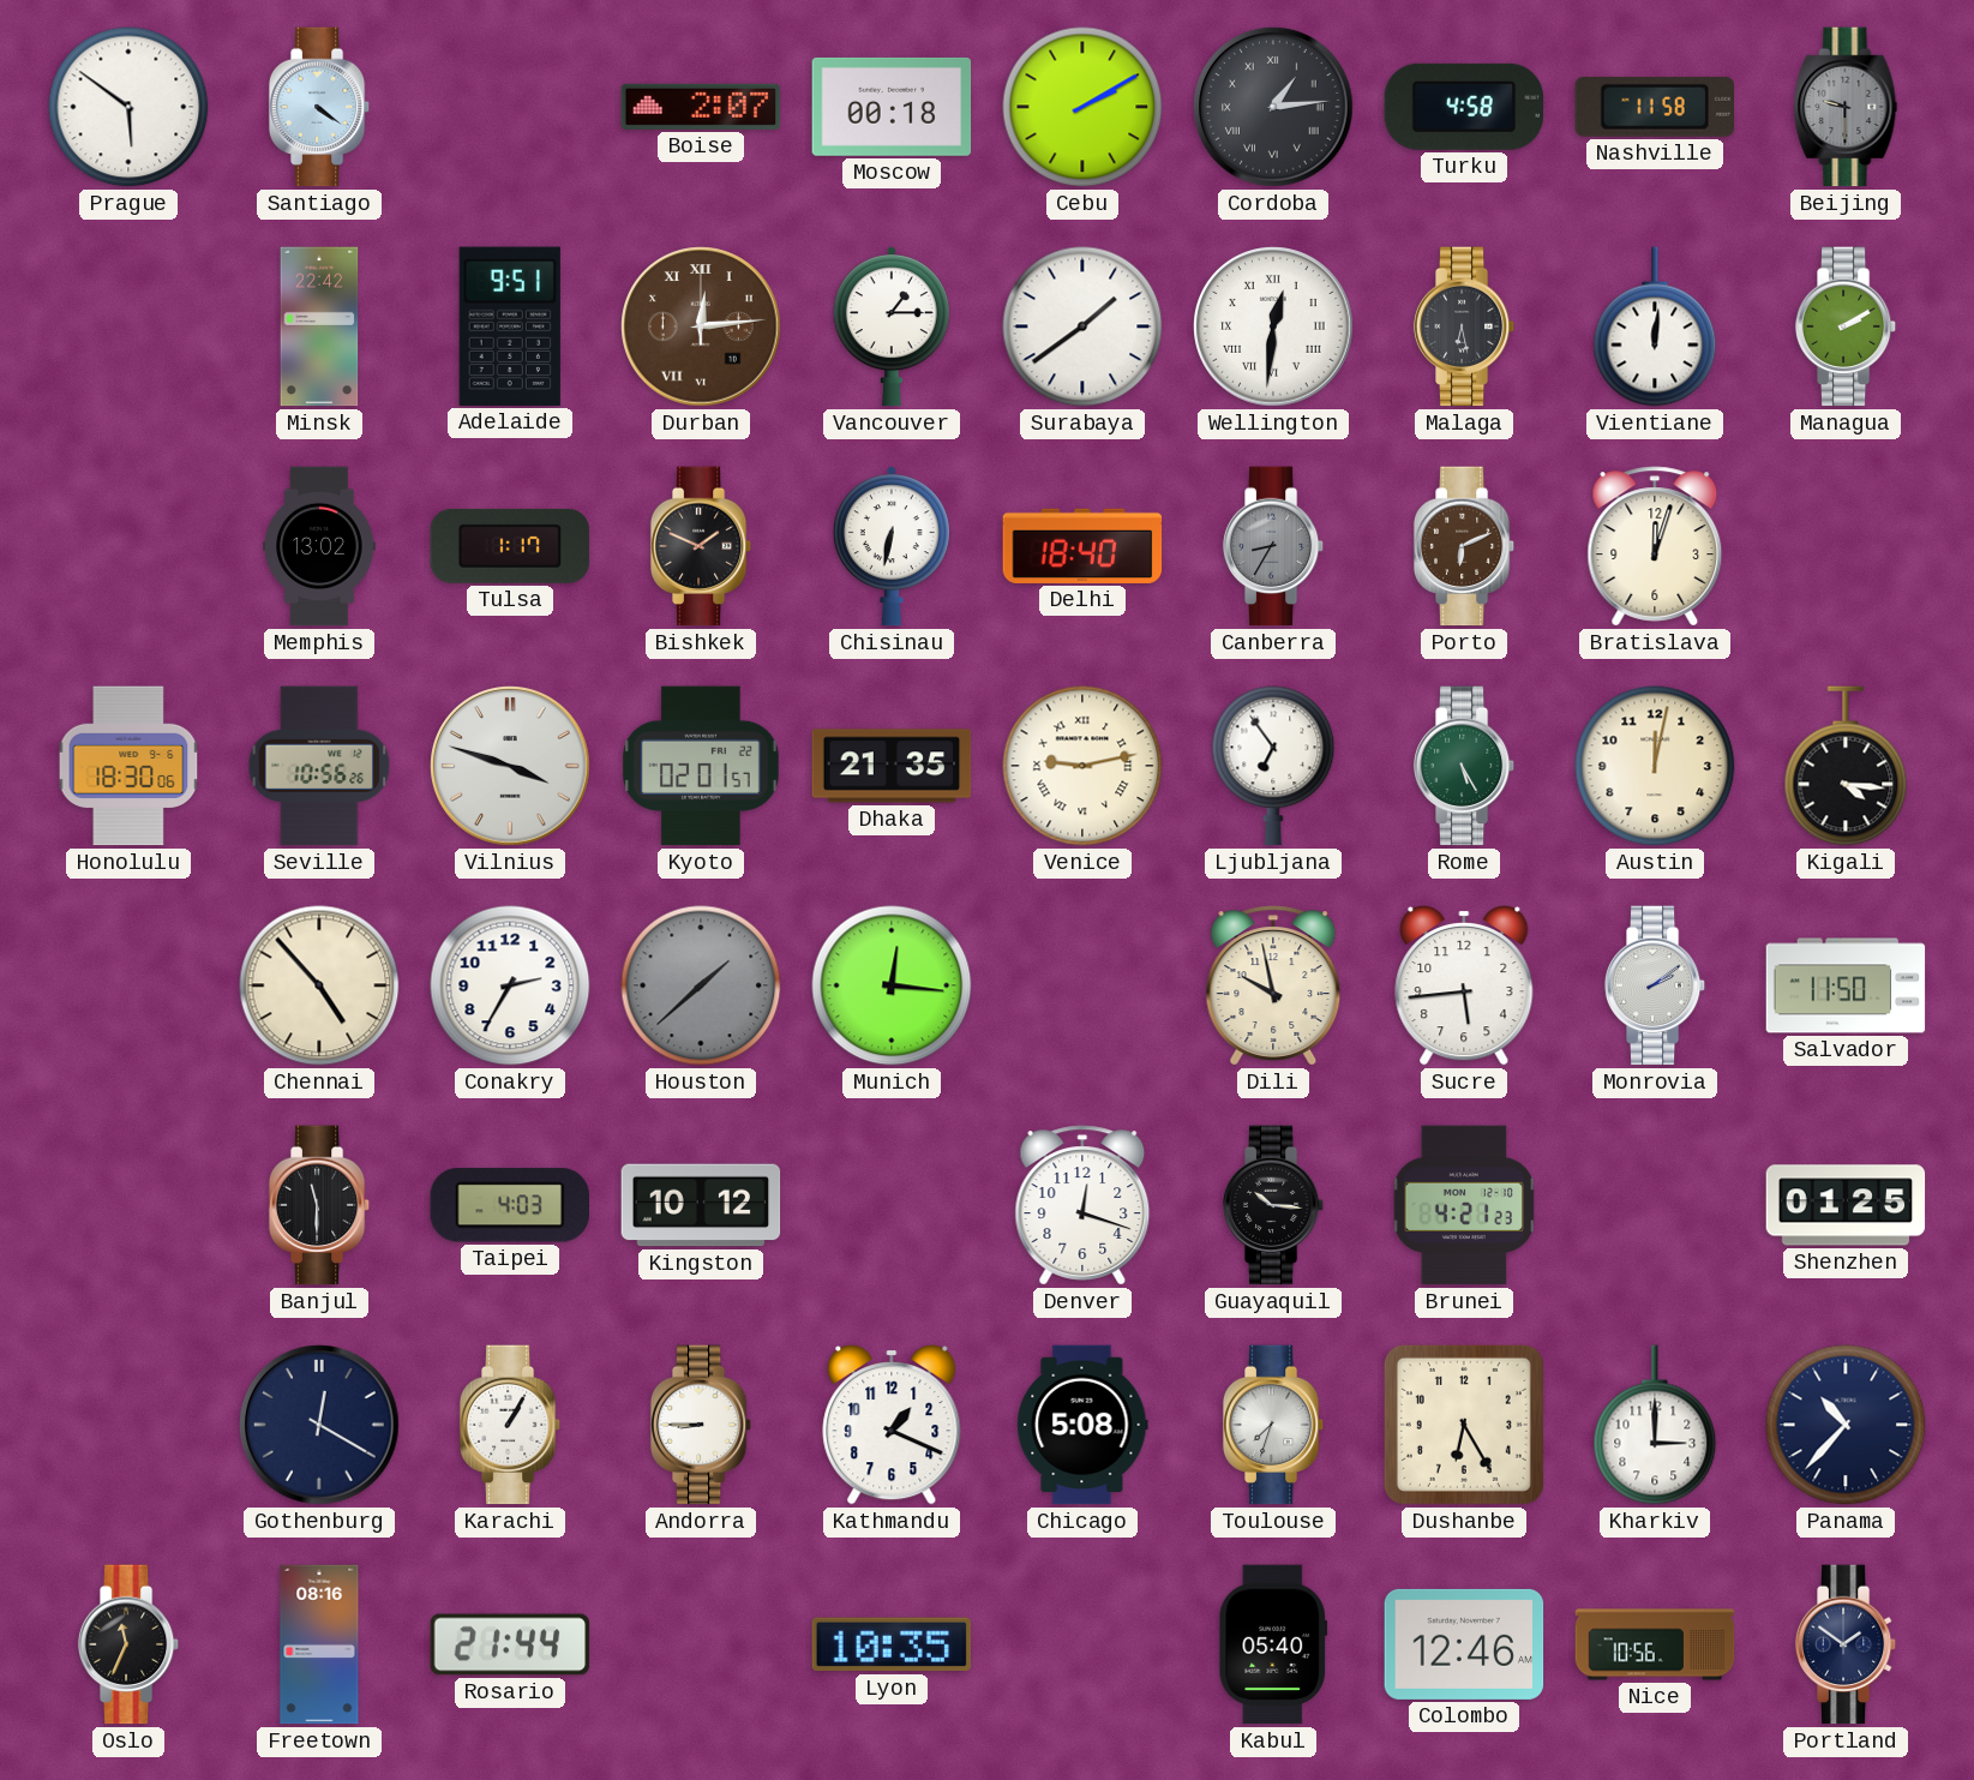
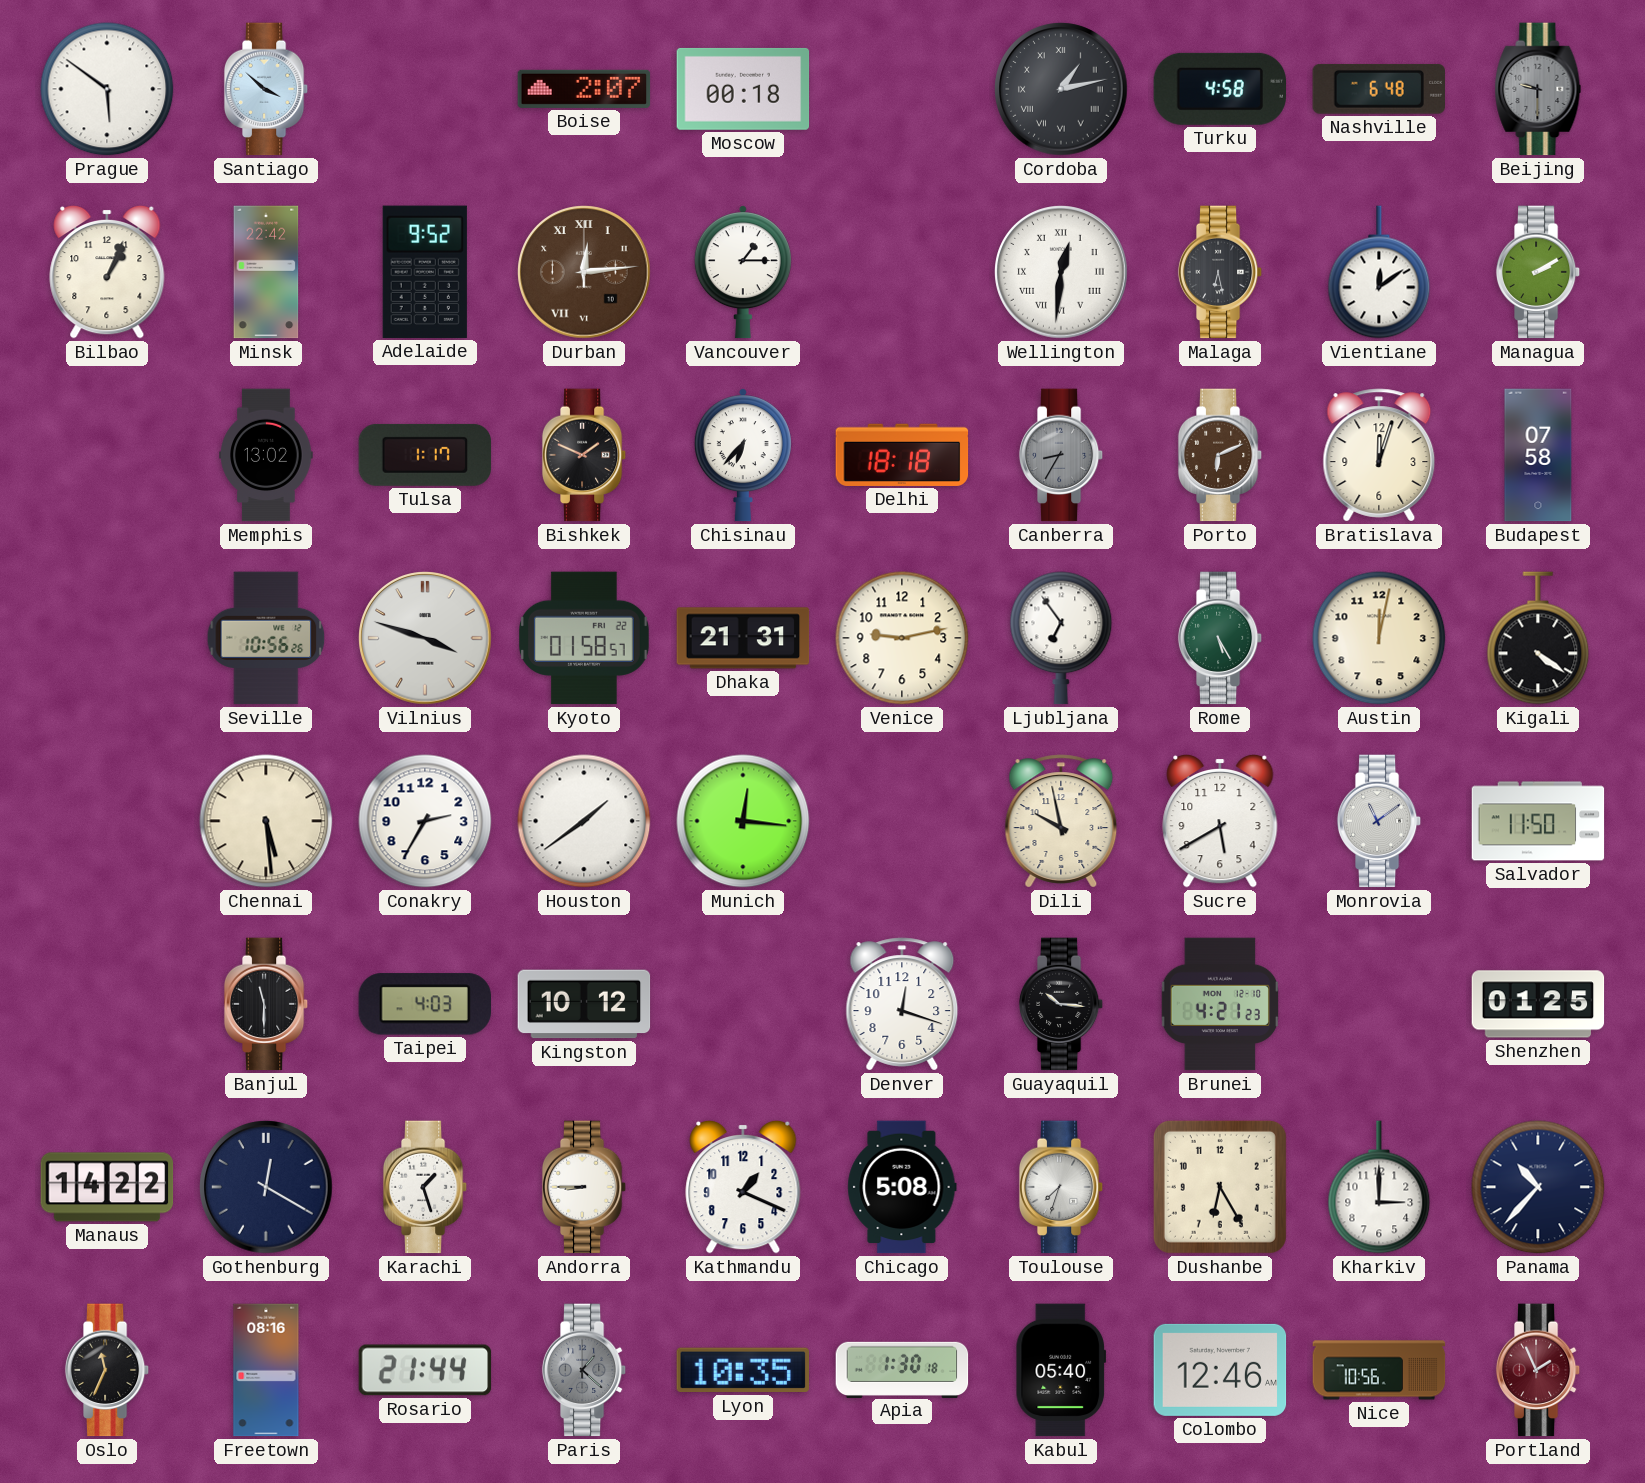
Santiago: 4:21 -> 3:52
Cebu: 2:10 -> none
Cordoba: 1:14 -> 1:13
Nashville: 11:58 -> 6:48
Bilbao: none -> 1:04
Adelaide: 9:51 -> 9:52
Surabaya: 1:39 -> none
Vientiane: 12:01 -> 12:09
Chisinau: 6:32 -> 6:37
Delhi: 18:40 -> 18:18
Budapest: none -> 07:58
Honolulu: 18:30 -> none
Kyoto: 02:01 -> 01:58
Dhaka: 21:35 -> 21:31
Venice numerals: Roman -> Arabic
Kigali: 4:16 -> 4:21
Chennai: 4:53 -> 5:29
Houston: 1:38 -> 1:39
Houston dial: grey -> white
Sucre: 5:44 -> 5:40
Monrovia: 2:09 -> 11:09
Manaus: none -> 14:22
Karachi: 1:05 -> 1:27
Paris: none -> 1:22
Apia: none -> 1:30
Portland: 1:51 -> 1:56
Portland dial: navy -> burgundy
